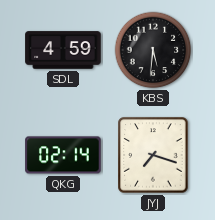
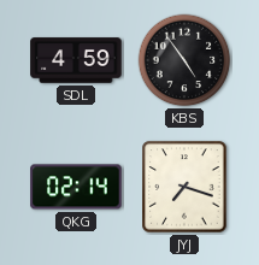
KBS: 5:31 -> 4:54
